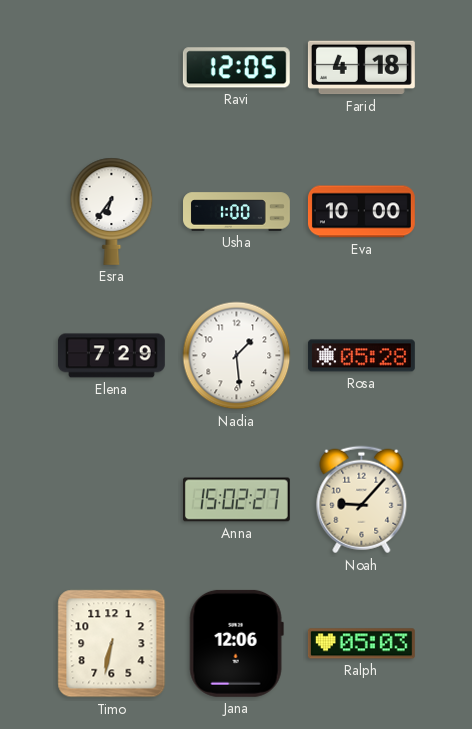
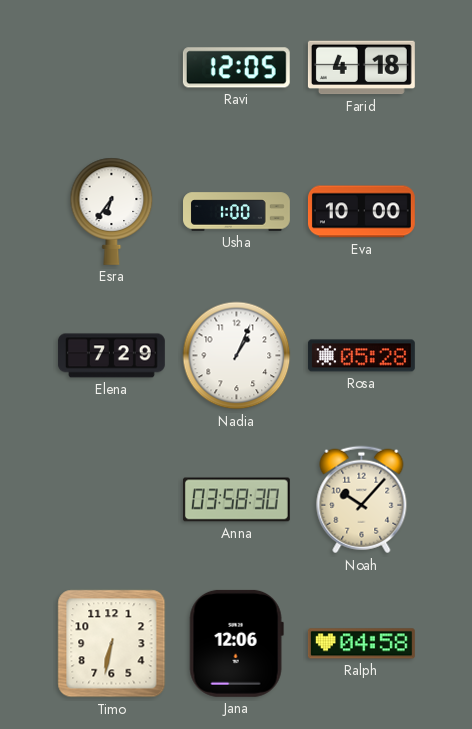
Nadia: 1:29 -> 1:04
Anna: 15:02 -> 03:58
Noah: 9:07 -> 10:07
Ralph: 05:03 -> 04:58
